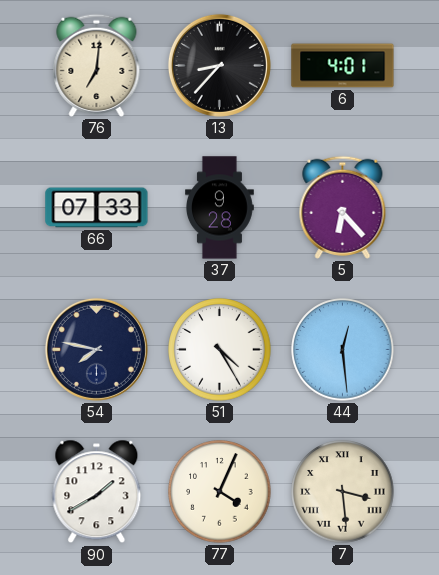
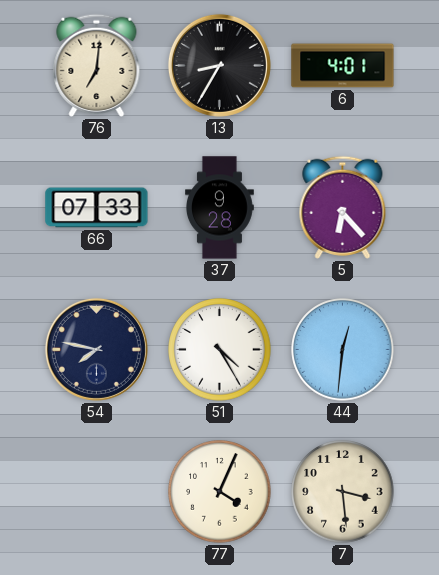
13: 8:37 -> 8:35
44: 12:29 -> 12:31
90: 1:40 -> none
7 numerals: Roman -> Arabic
